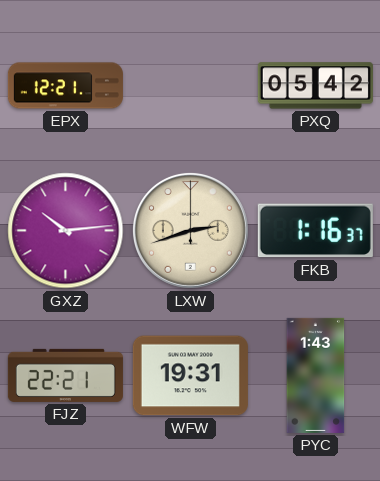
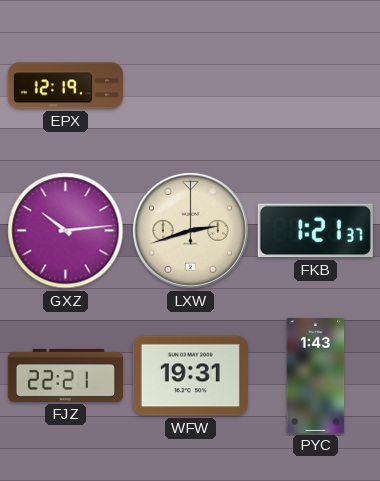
EPX: 12:21 -> 12:19
PXQ: 05:42 -> none
FKB: 1:16 -> 1:21
